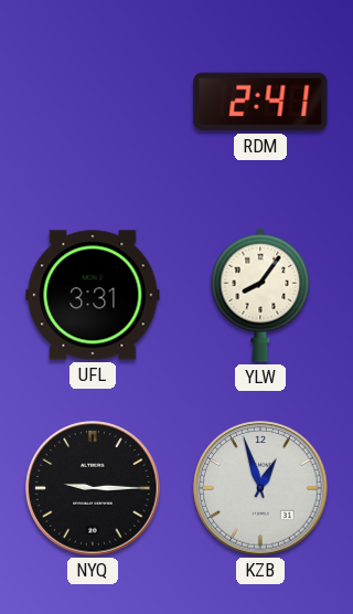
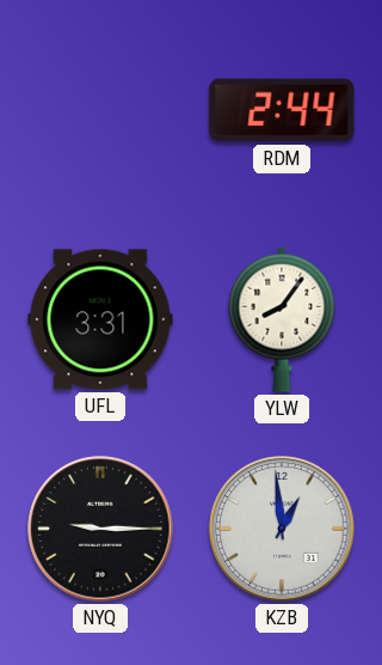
RDM: 2:41 -> 2:44
KZB: 12:57 -> 12:59
